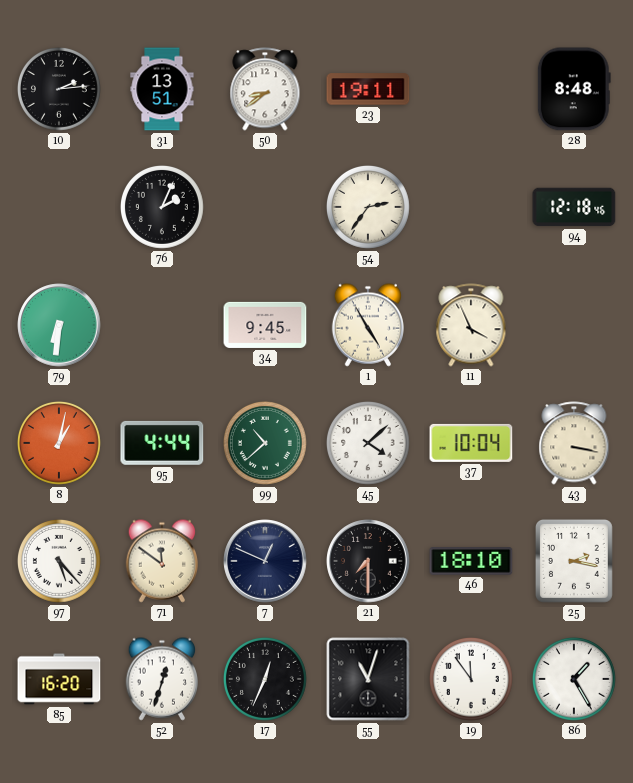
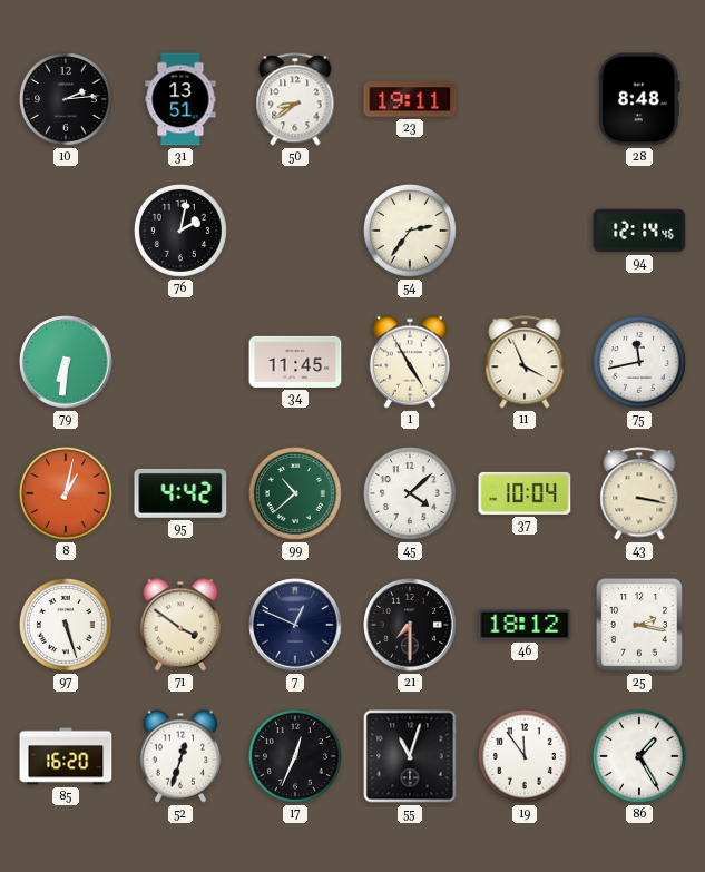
76: 2:04 -> 2:02
94: 12:18 -> 12:14
34: 9:45 -> 11:45
75: none -> 11:43
95: 4:44 -> 4:42
97: 5:23 -> 5:27
71: 11:51 -> 3:51
46: 18:10 -> 18:12
